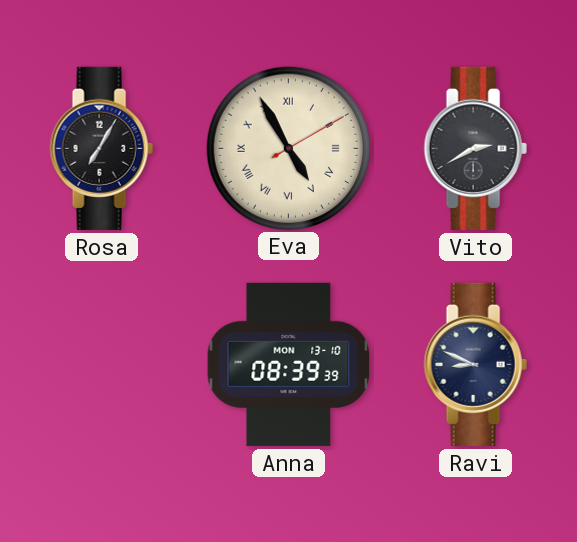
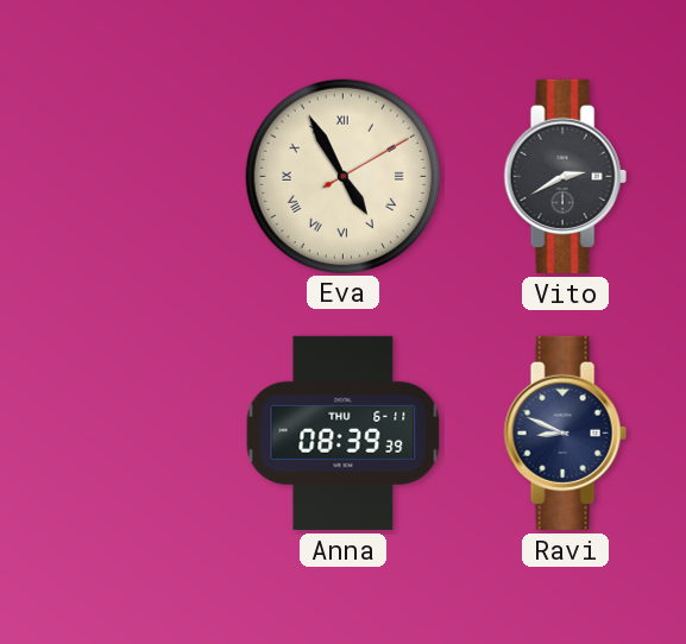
Rosa: 7:05 -> none
Anna date: MON 13-10 -> THU 6-11
